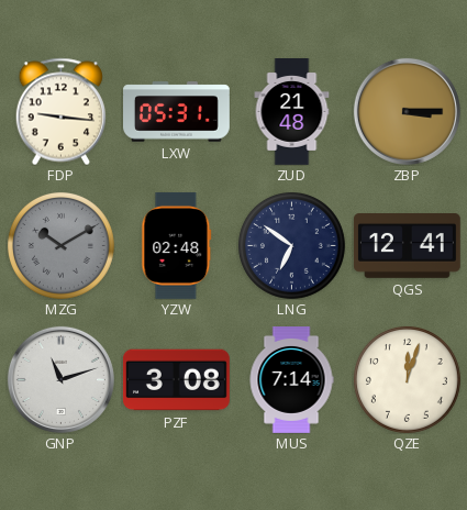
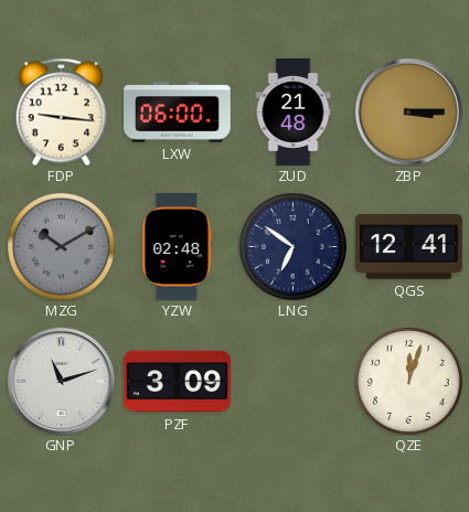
LXW: 05:31 -> 06:00
PZF: 3:08 -> 3:09
MUS: 7:14 -> none
